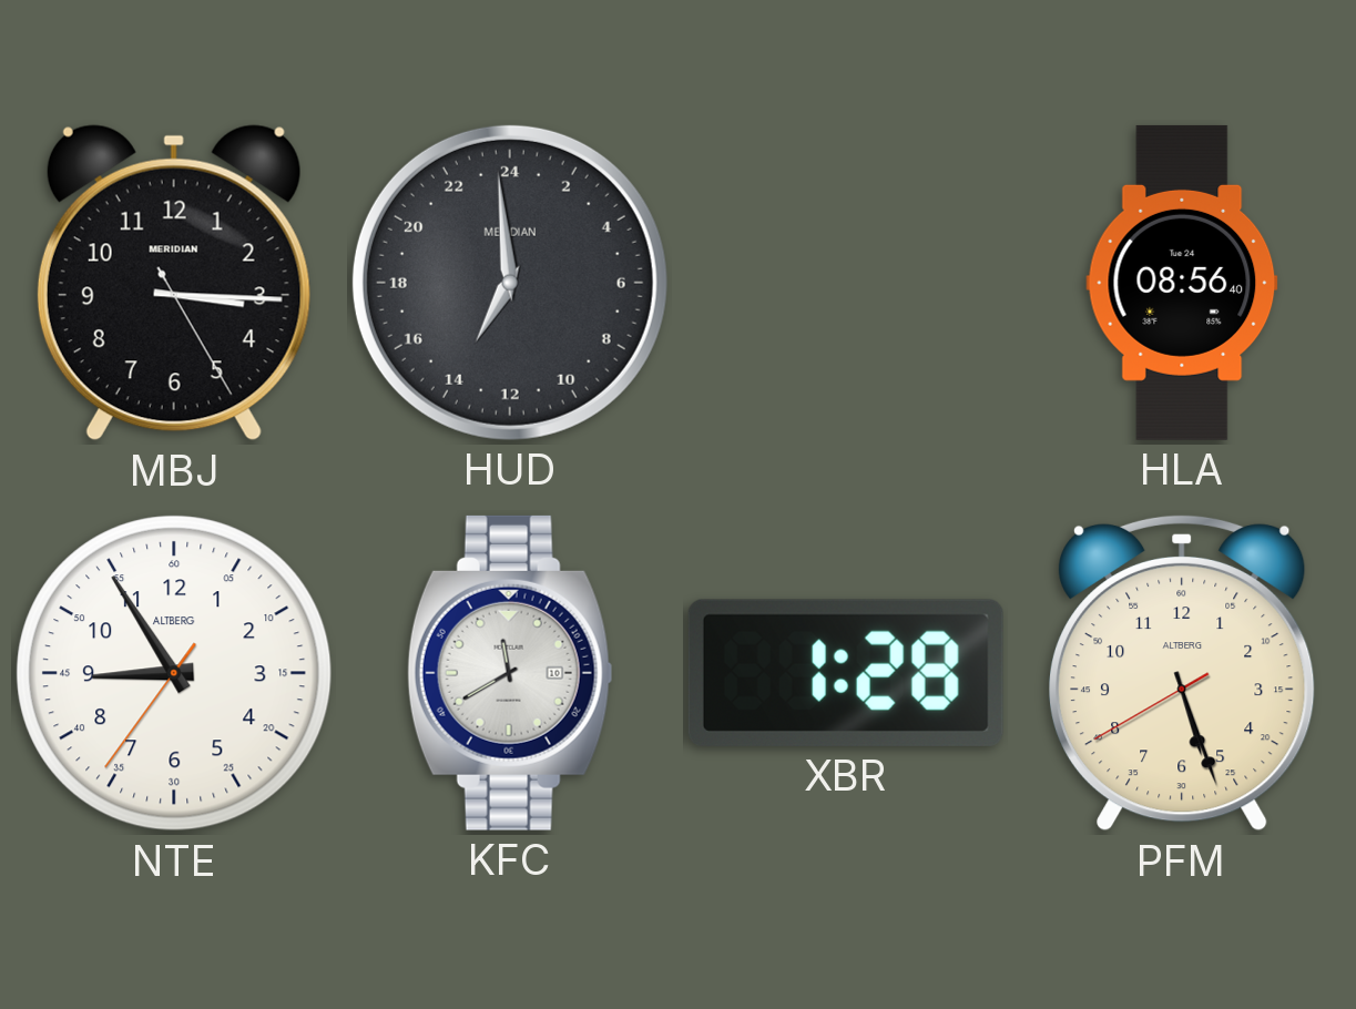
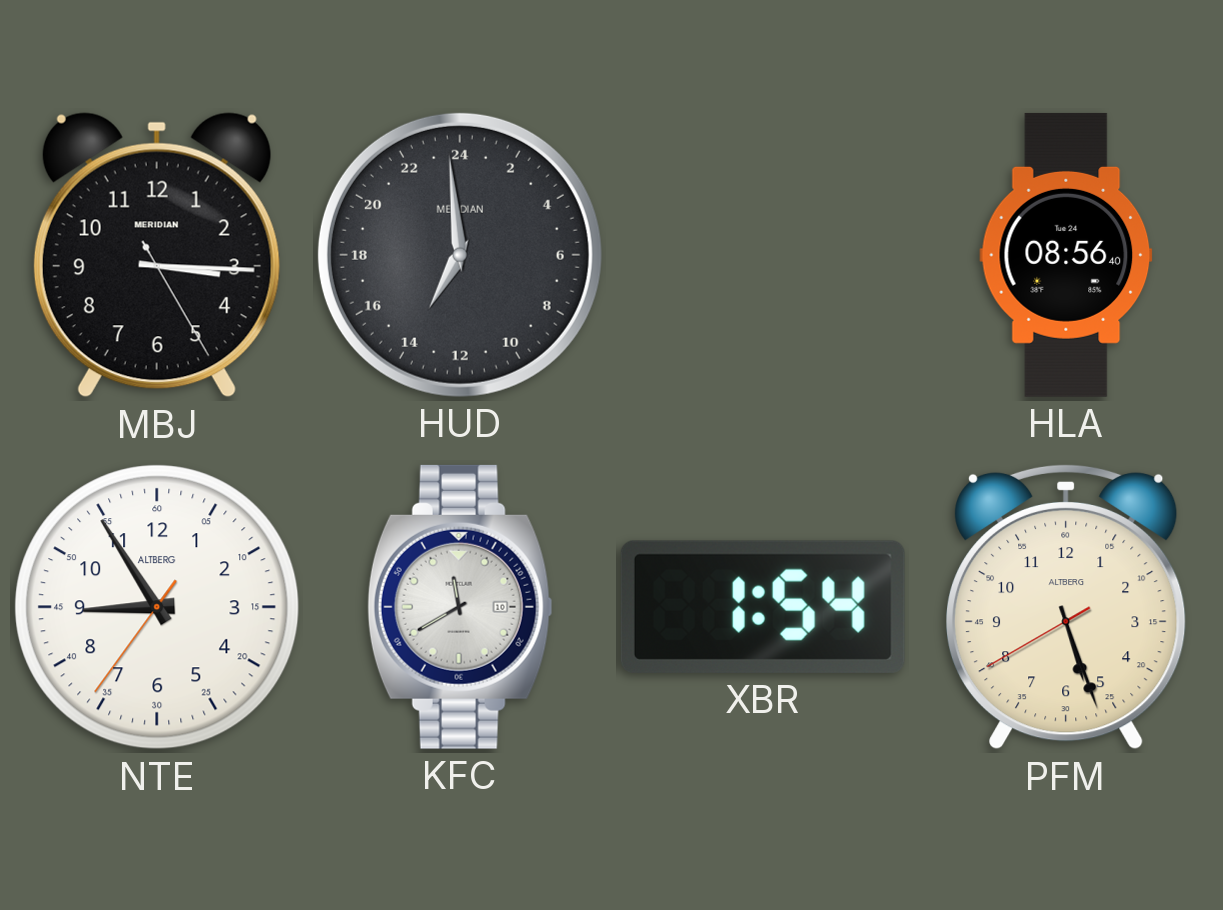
XBR: 1:28 -> 1:54
